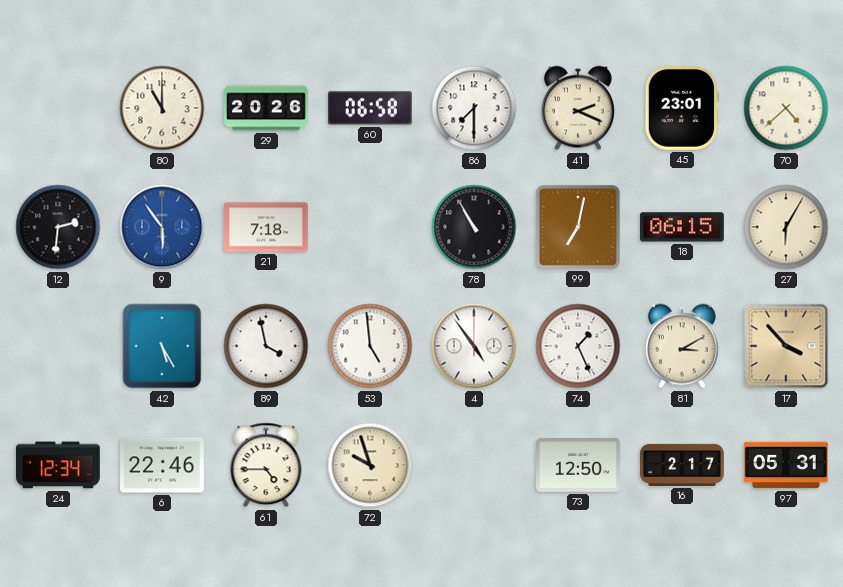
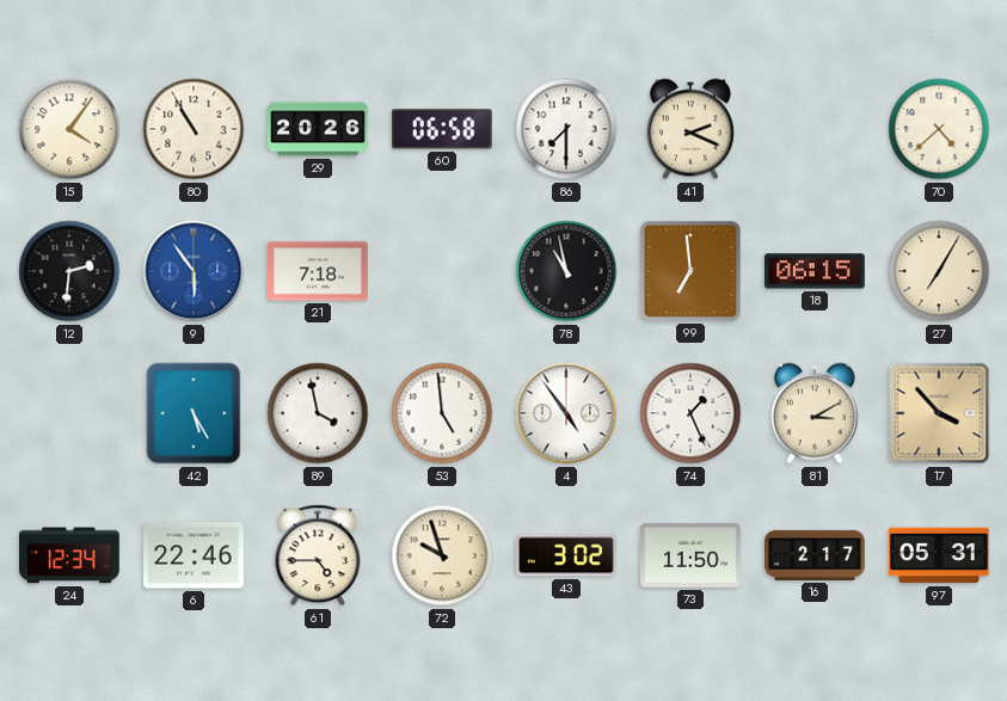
15: none -> 4:06
80: 11:00 -> 10:55
45: 23:01 -> none
78: 10:55 -> 10:58
99: 7:02 -> 6:59
27: 6:05 -> 7:05
43: none -> 3:02
73: 12:50 -> 11:50
